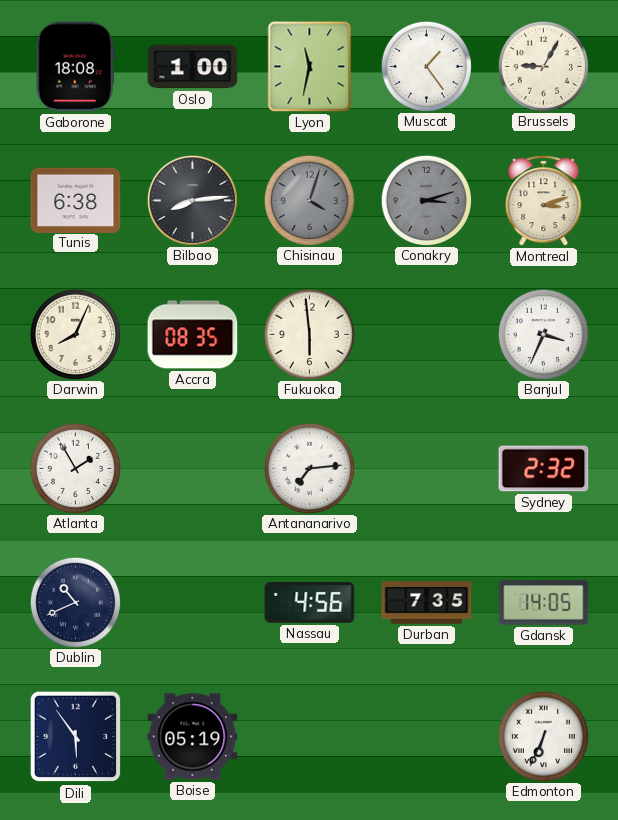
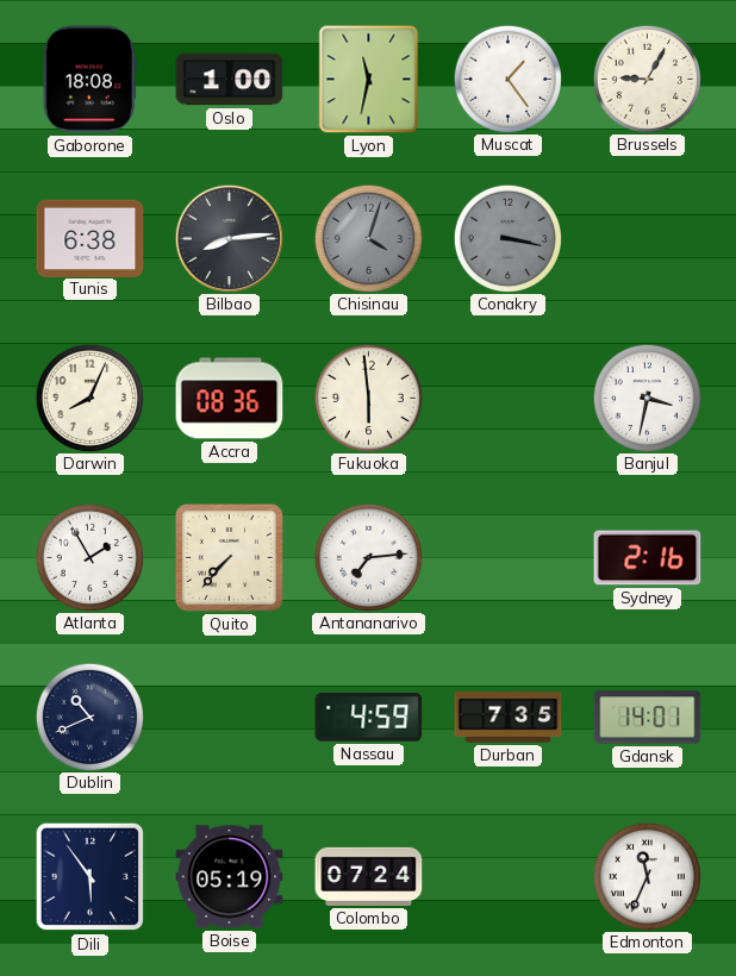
Conakry: 3:12 -> 3:17
Montreal: 3:12 -> none
Accra: 08:35 -> 08:36
Banjul: 3:34 -> 3:32
Quito: none -> 7:37
Sydney: 2:32 -> 2:16
Nassau: 4:56 -> 4:59
Gdansk: 14:05 -> 14:01
Colombo: none -> 07:24
Edmonton: 6:34 -> 11:34
